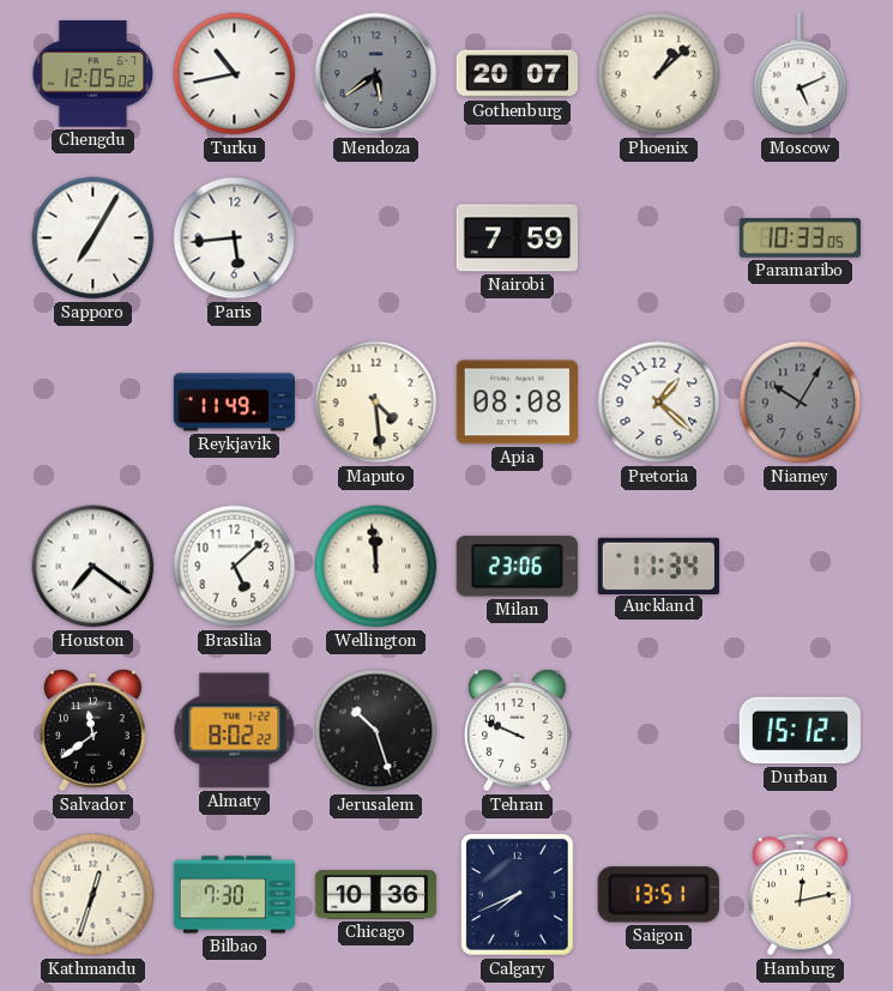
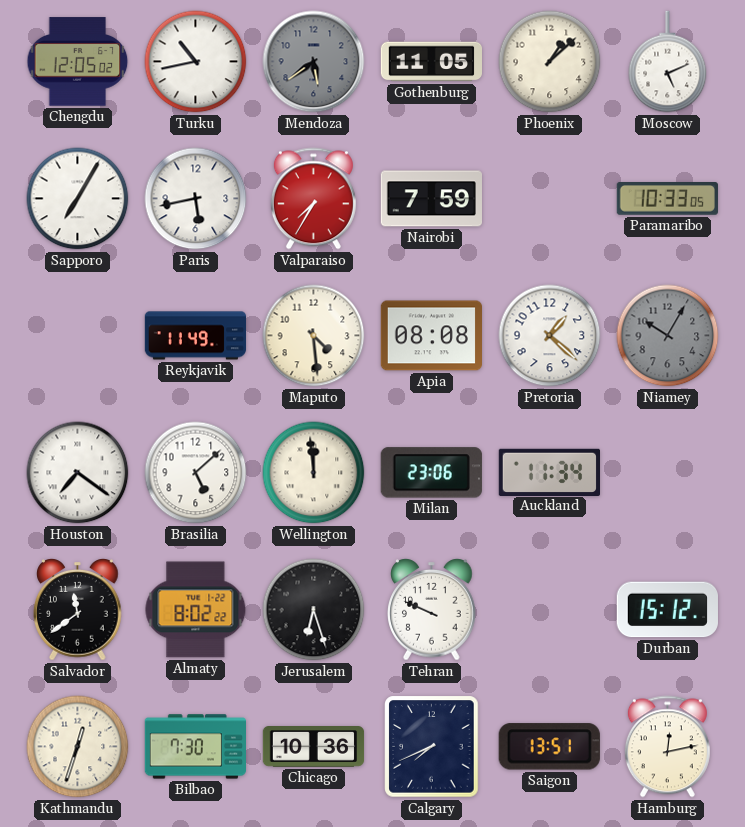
Gothenburg: 20:07 -> 11:05
Paris: 5:44 -> 5:43
Valparaiso: none -> 7:35
Jerusalem: 10:27 -> 6:27
